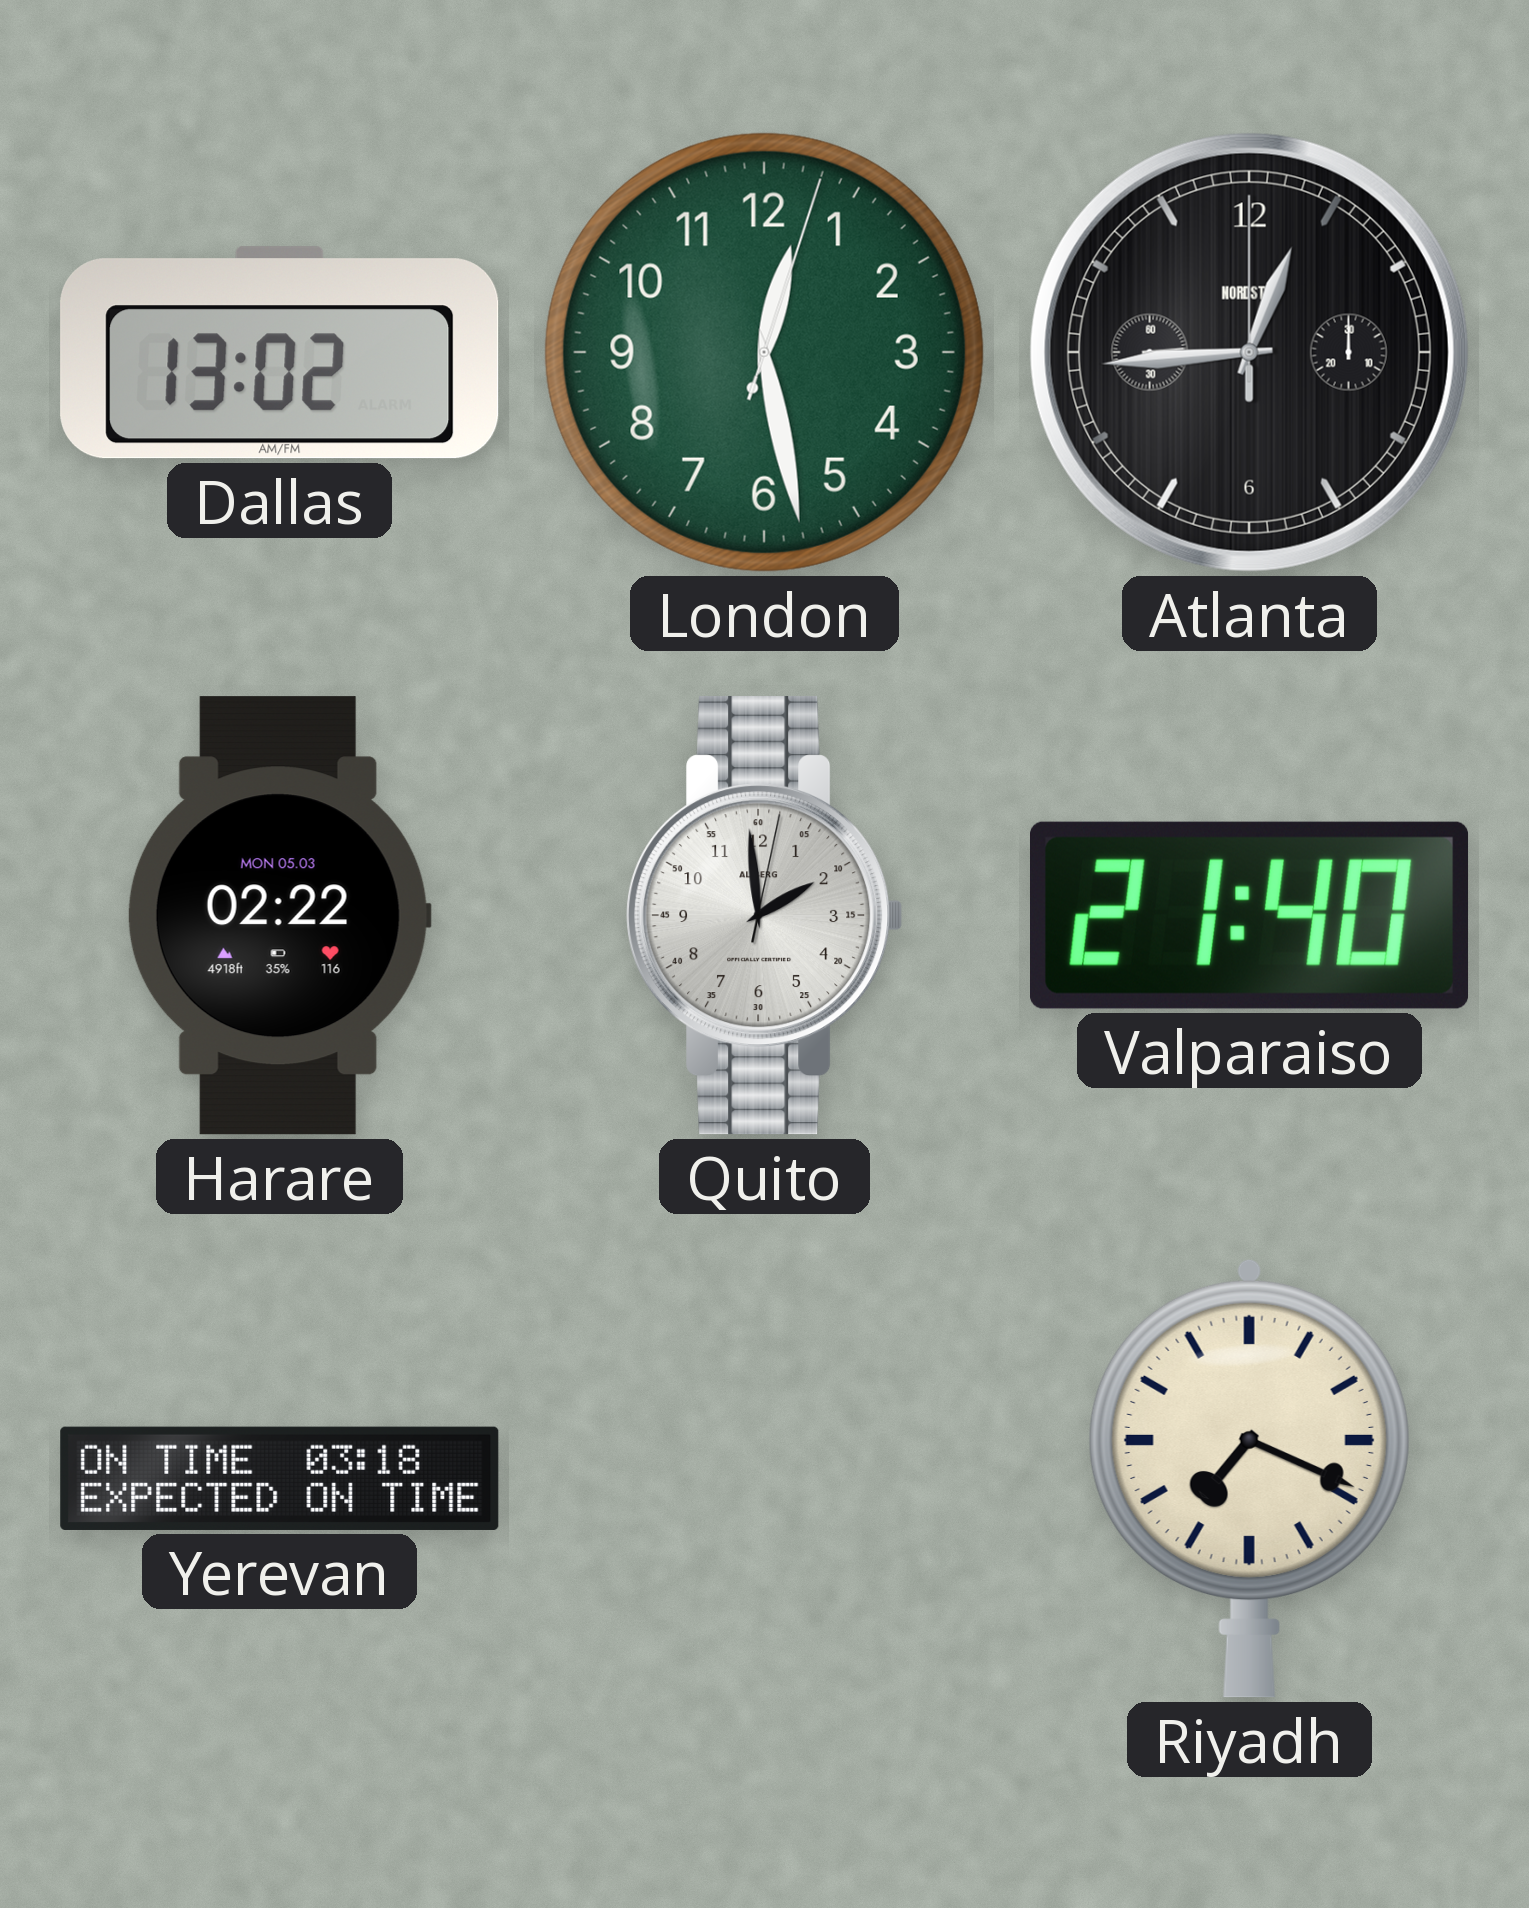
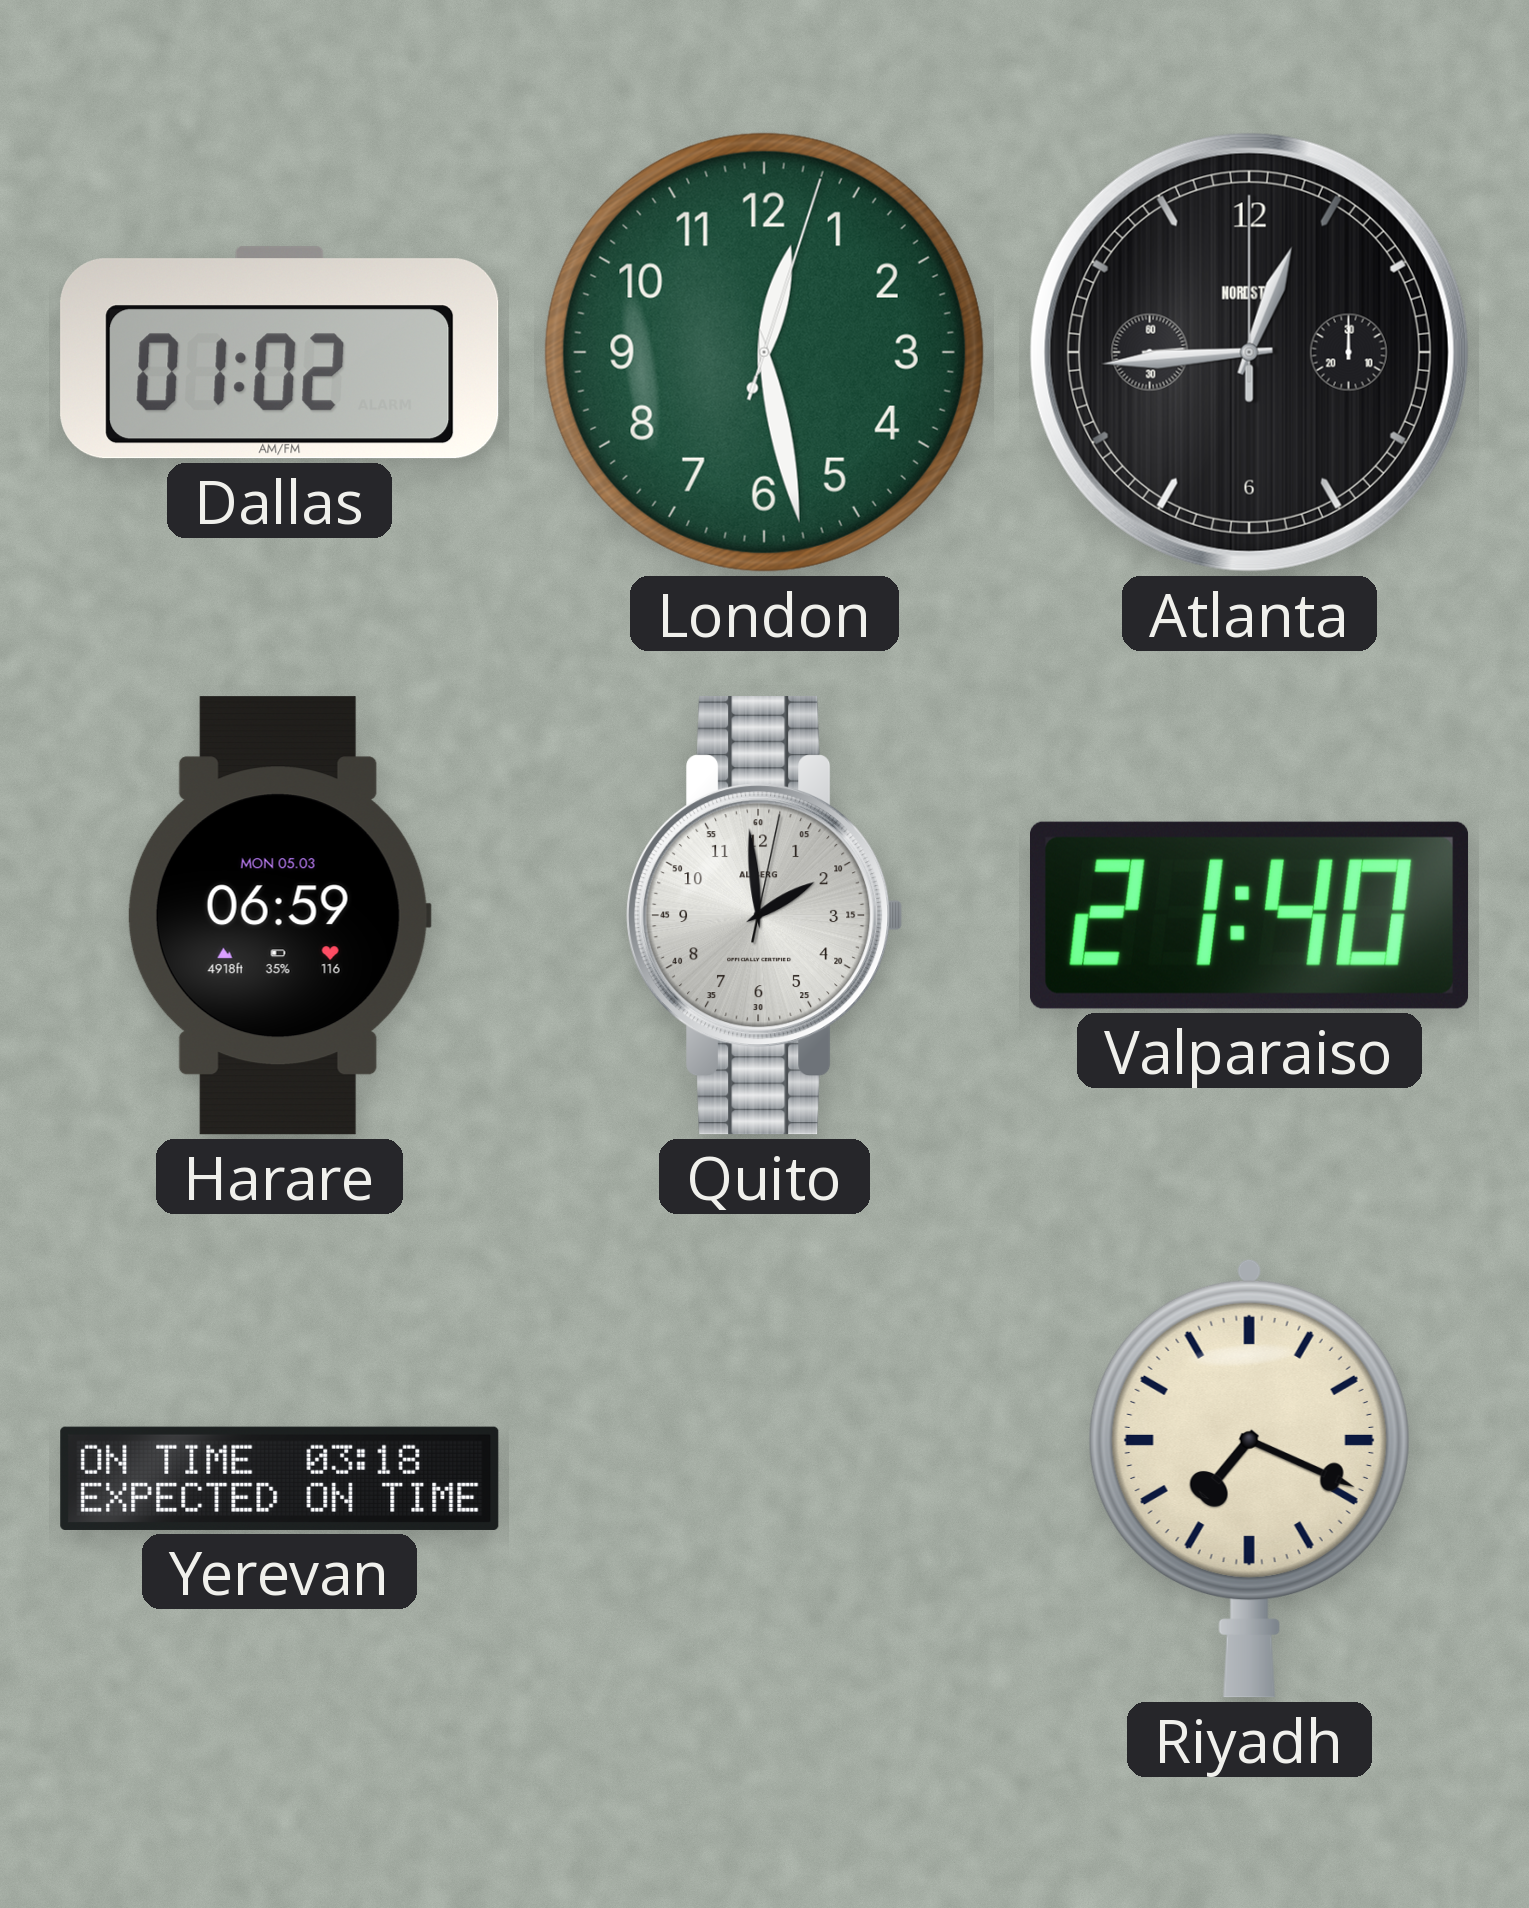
Dallas: 13:02 -> 01:02
Harare: 02:22 -> 06:59
